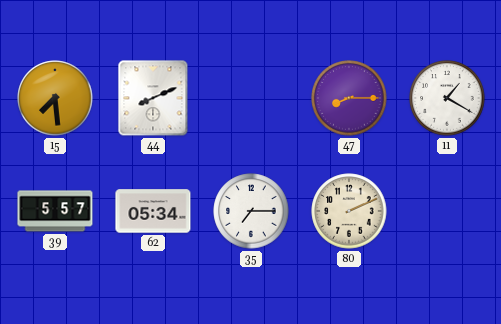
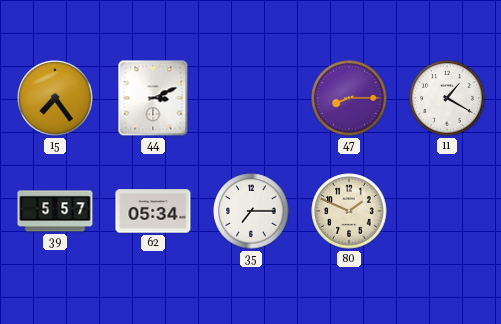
15: 7:29 -> 7:24
44: 8:11 -> 3:11
80: 2:11 -> 1:49
